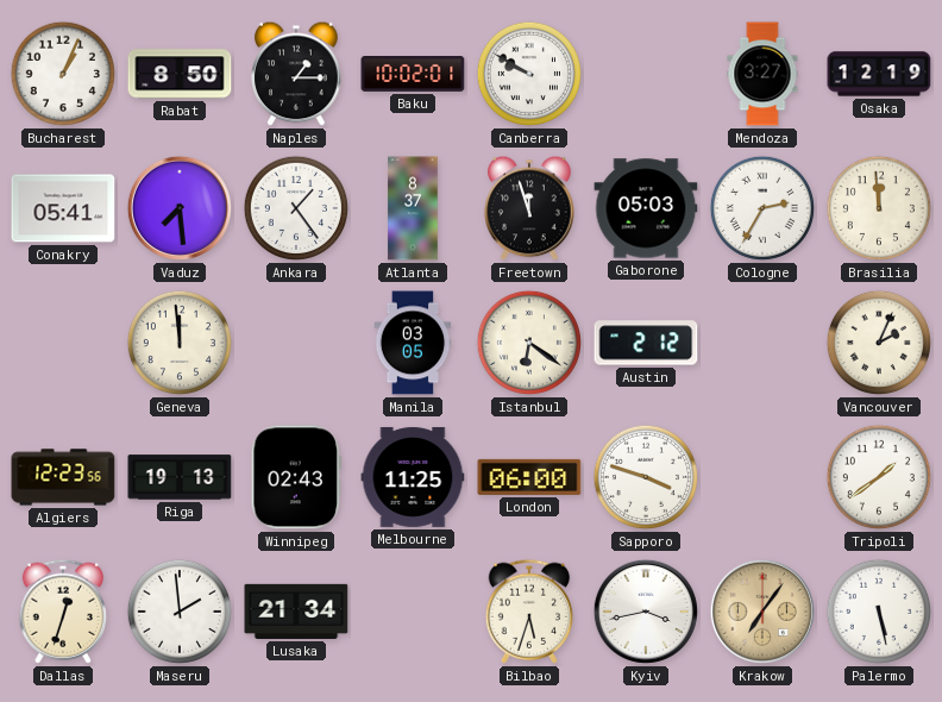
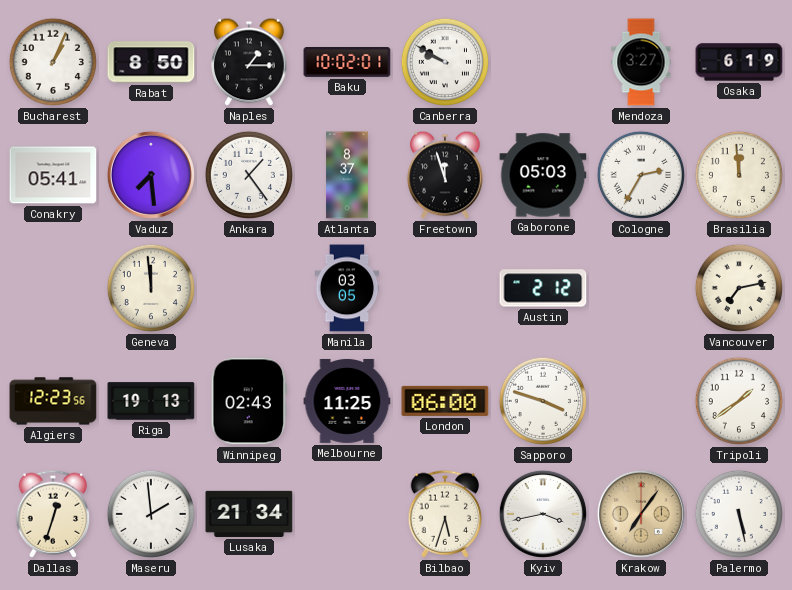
Osaka: 12:19 -> 6:19
Istanbul: 6:21 -> none
Vancouver: 2:04 -> 7:13
